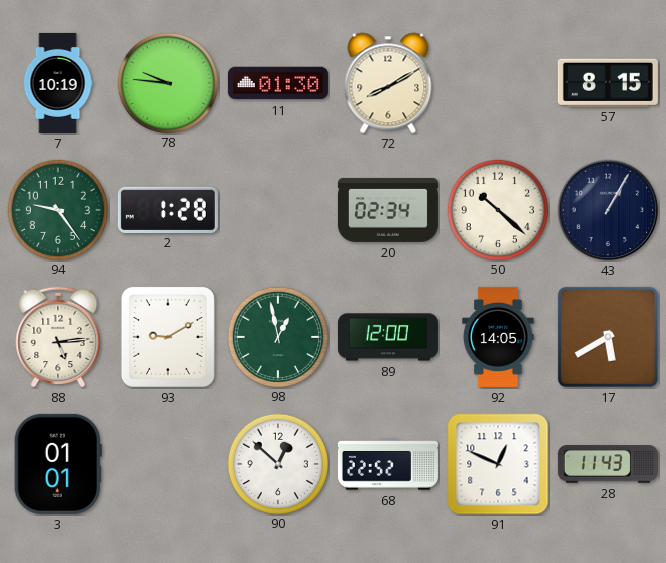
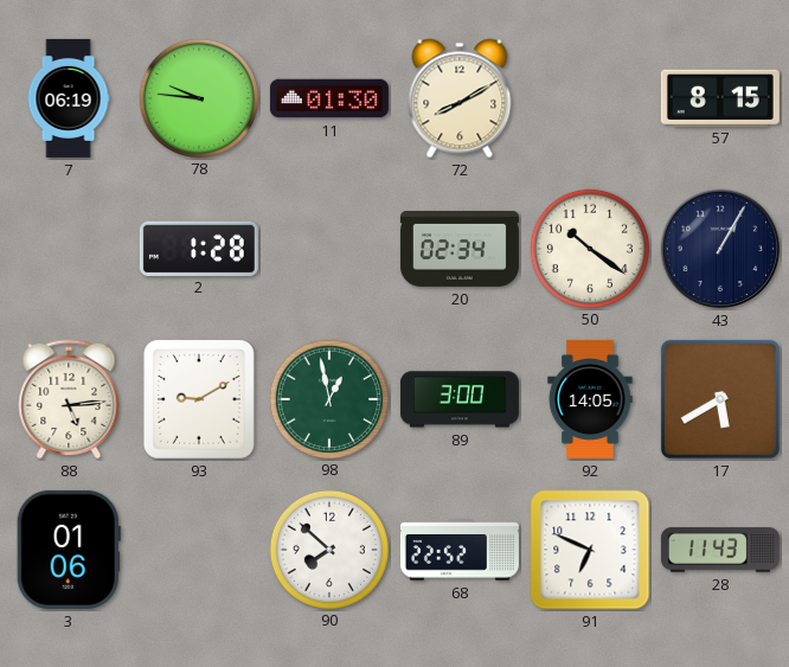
7: 10:19 -> 06:19
94: 9:24 -> none
50: 10:22 -> 10:21
89: 12:00 -> 3:00
3: 01:01 -> 01:06
90: 12:52 -> 7:52
91: 12:49 -> 6:49
